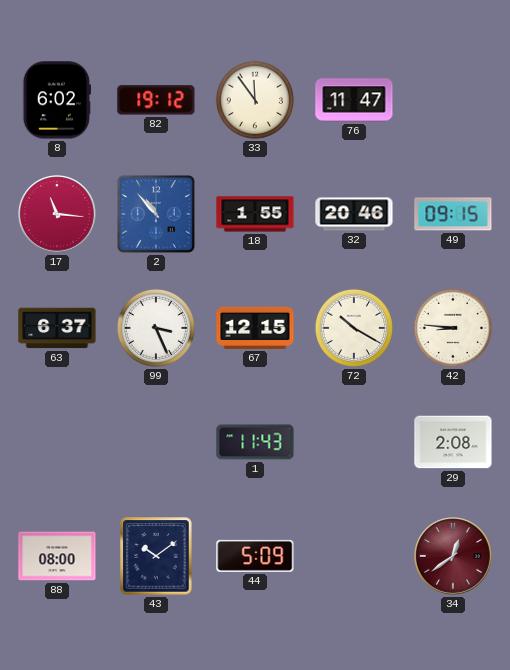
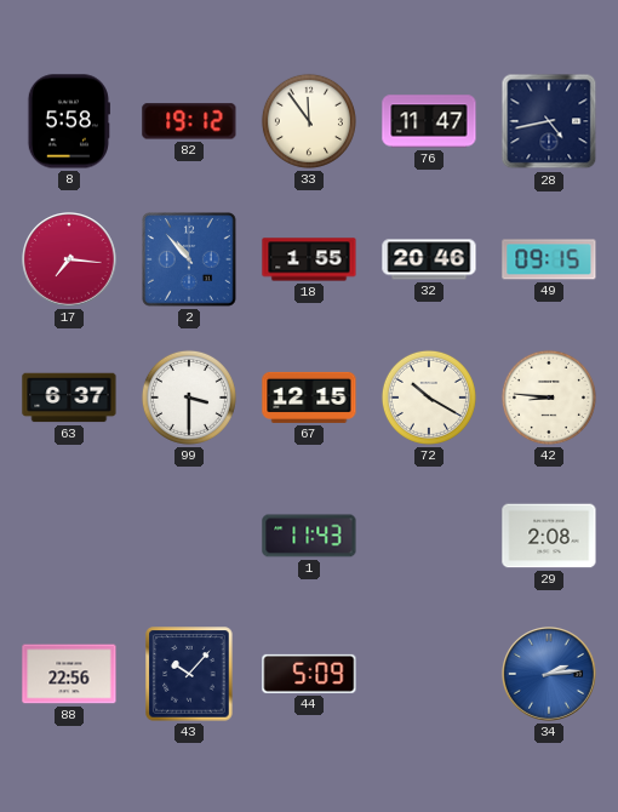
8: 6:02 -> 5:58
28: none -> 4:43
17: 11:16 -> 7:16
99: 3:26 -> 3:30
88: 08:00 -> 22:56
43: 10:09 -> 10:07
34: 12:39 -> 2:14
34 dial: burgundy -> blue
